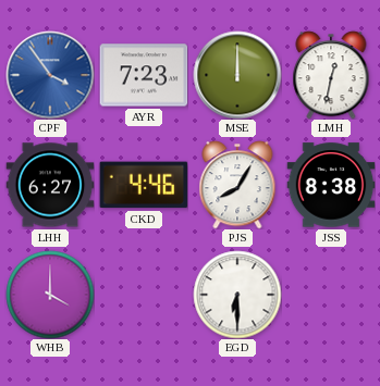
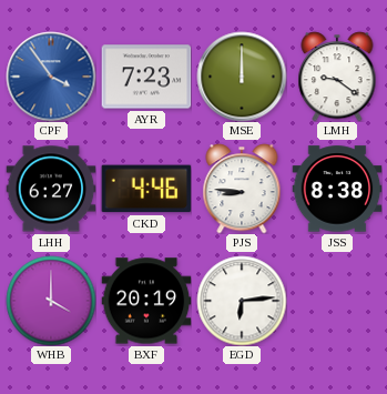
LMH: 12:32 -> 9:21
PJS: 8:05 -> 8:46
BXF: none -> 20:19
EGD: 6:30 -> 6:14
